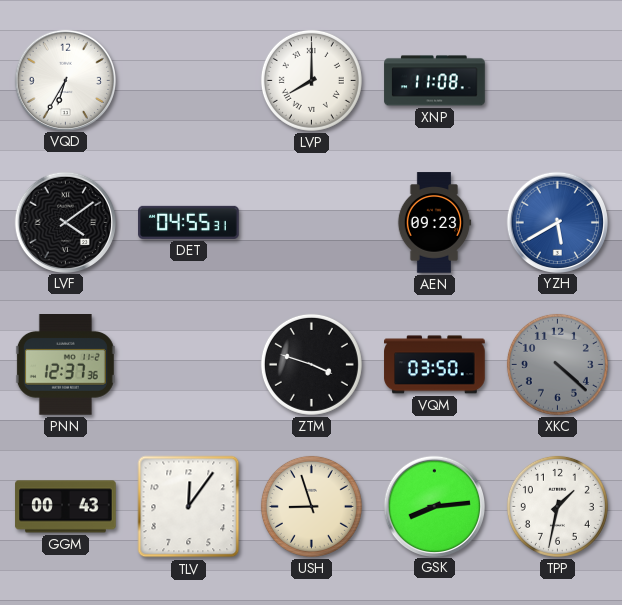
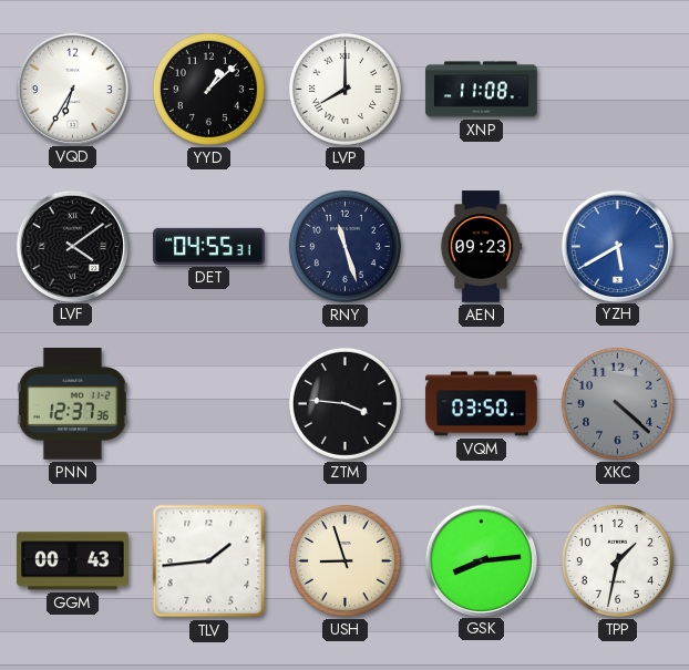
YYD: none -> 1:08
RNY: none -> 11:27
ZTM: 3:48 -> 3:46
TLV: 12:06 -> 1:44
